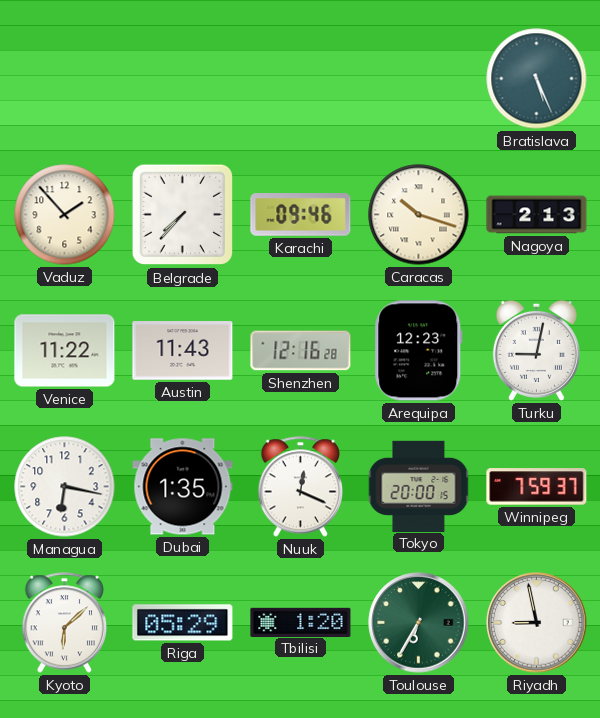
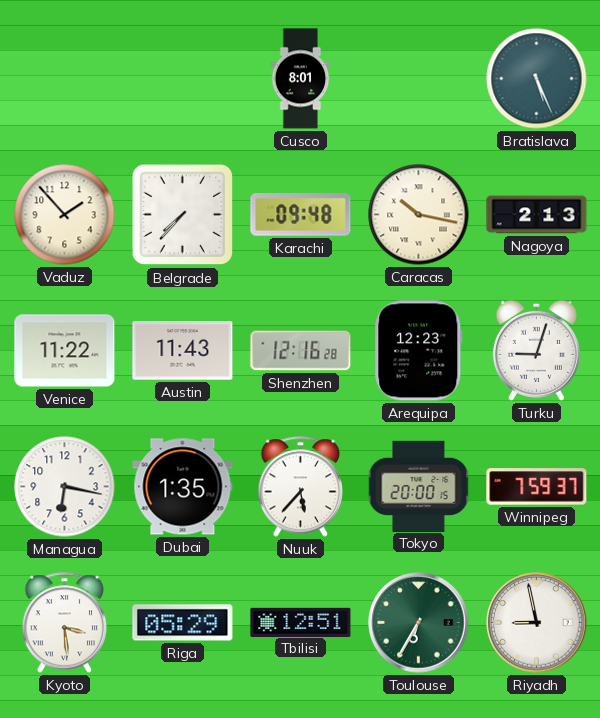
Cusco: none -> 8:01
Karachi: 09:46 -> 09:48
Caracas: 10:18 -> 10:17
Turku: 9:02 -> 9:03
Nuuk: 12:19 -> 5:37
Kyoto: 6:08 -> 3:29
Tbilisi: 1:20 -> 12:51
